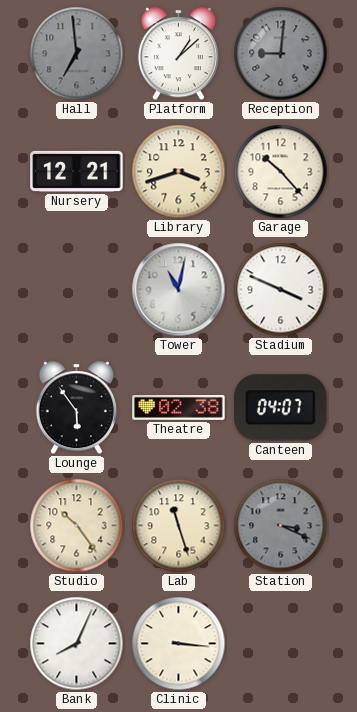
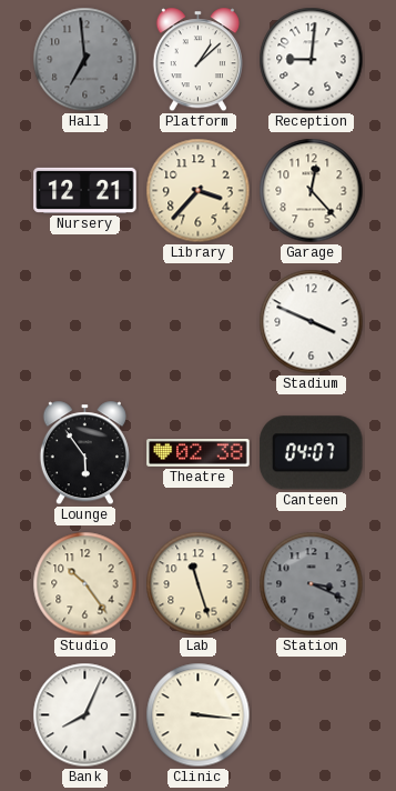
Reception dial: grey -> white
Library: 3:42 -> 3:37
Garage: 10:23 -> 12:23
Tower: 11:02 -> none
